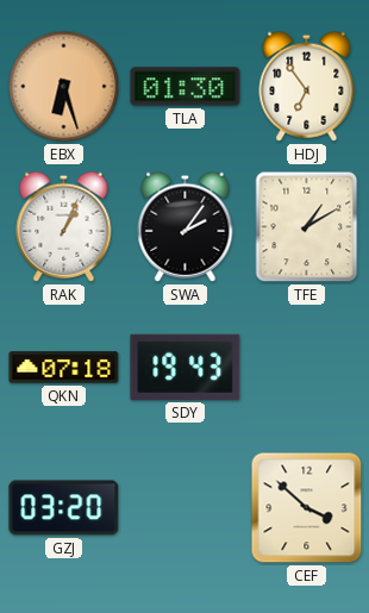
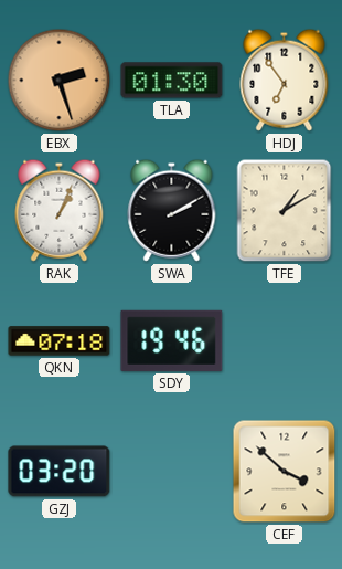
EBX: 6:27 -> 2:27
SWA: 2:06 -> 2:10
SDY: 19:43 -> 19:46
